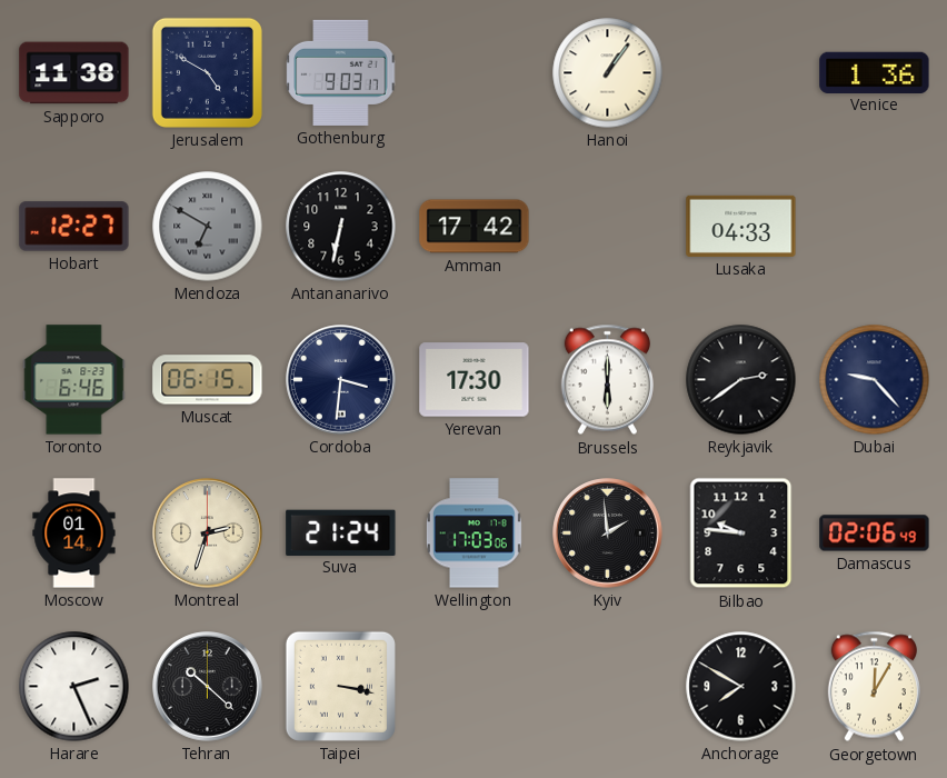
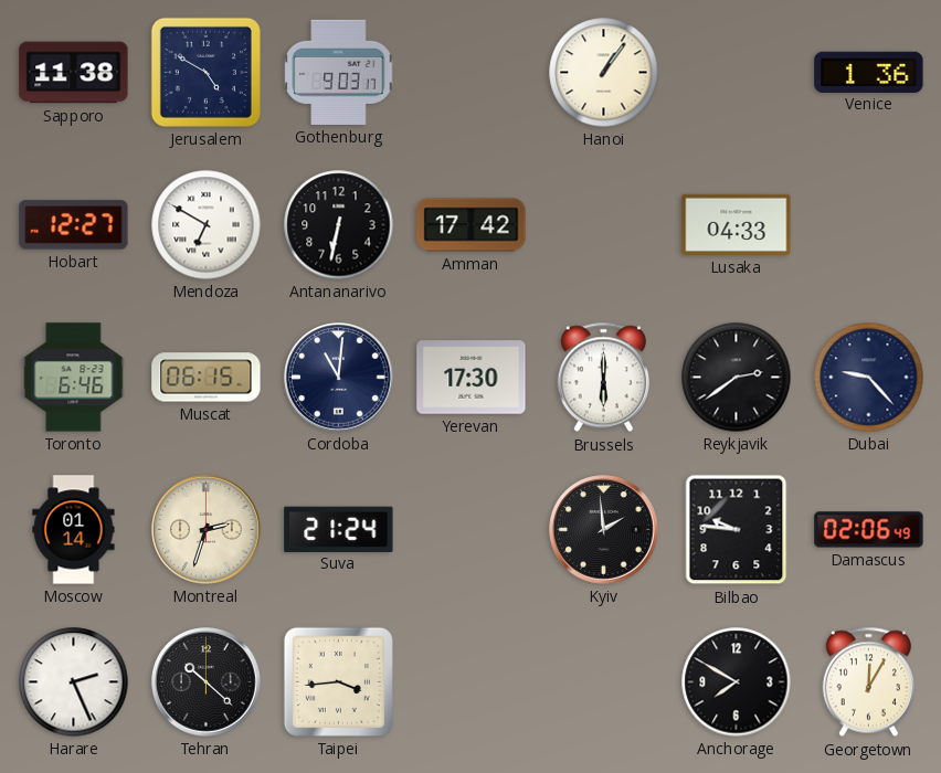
Mendoza dial: grey -> white
Cordoba: 3:31 -> 11:01
Wellington: 17:03 -> none
Taipei: 3:17 -> 3:44
